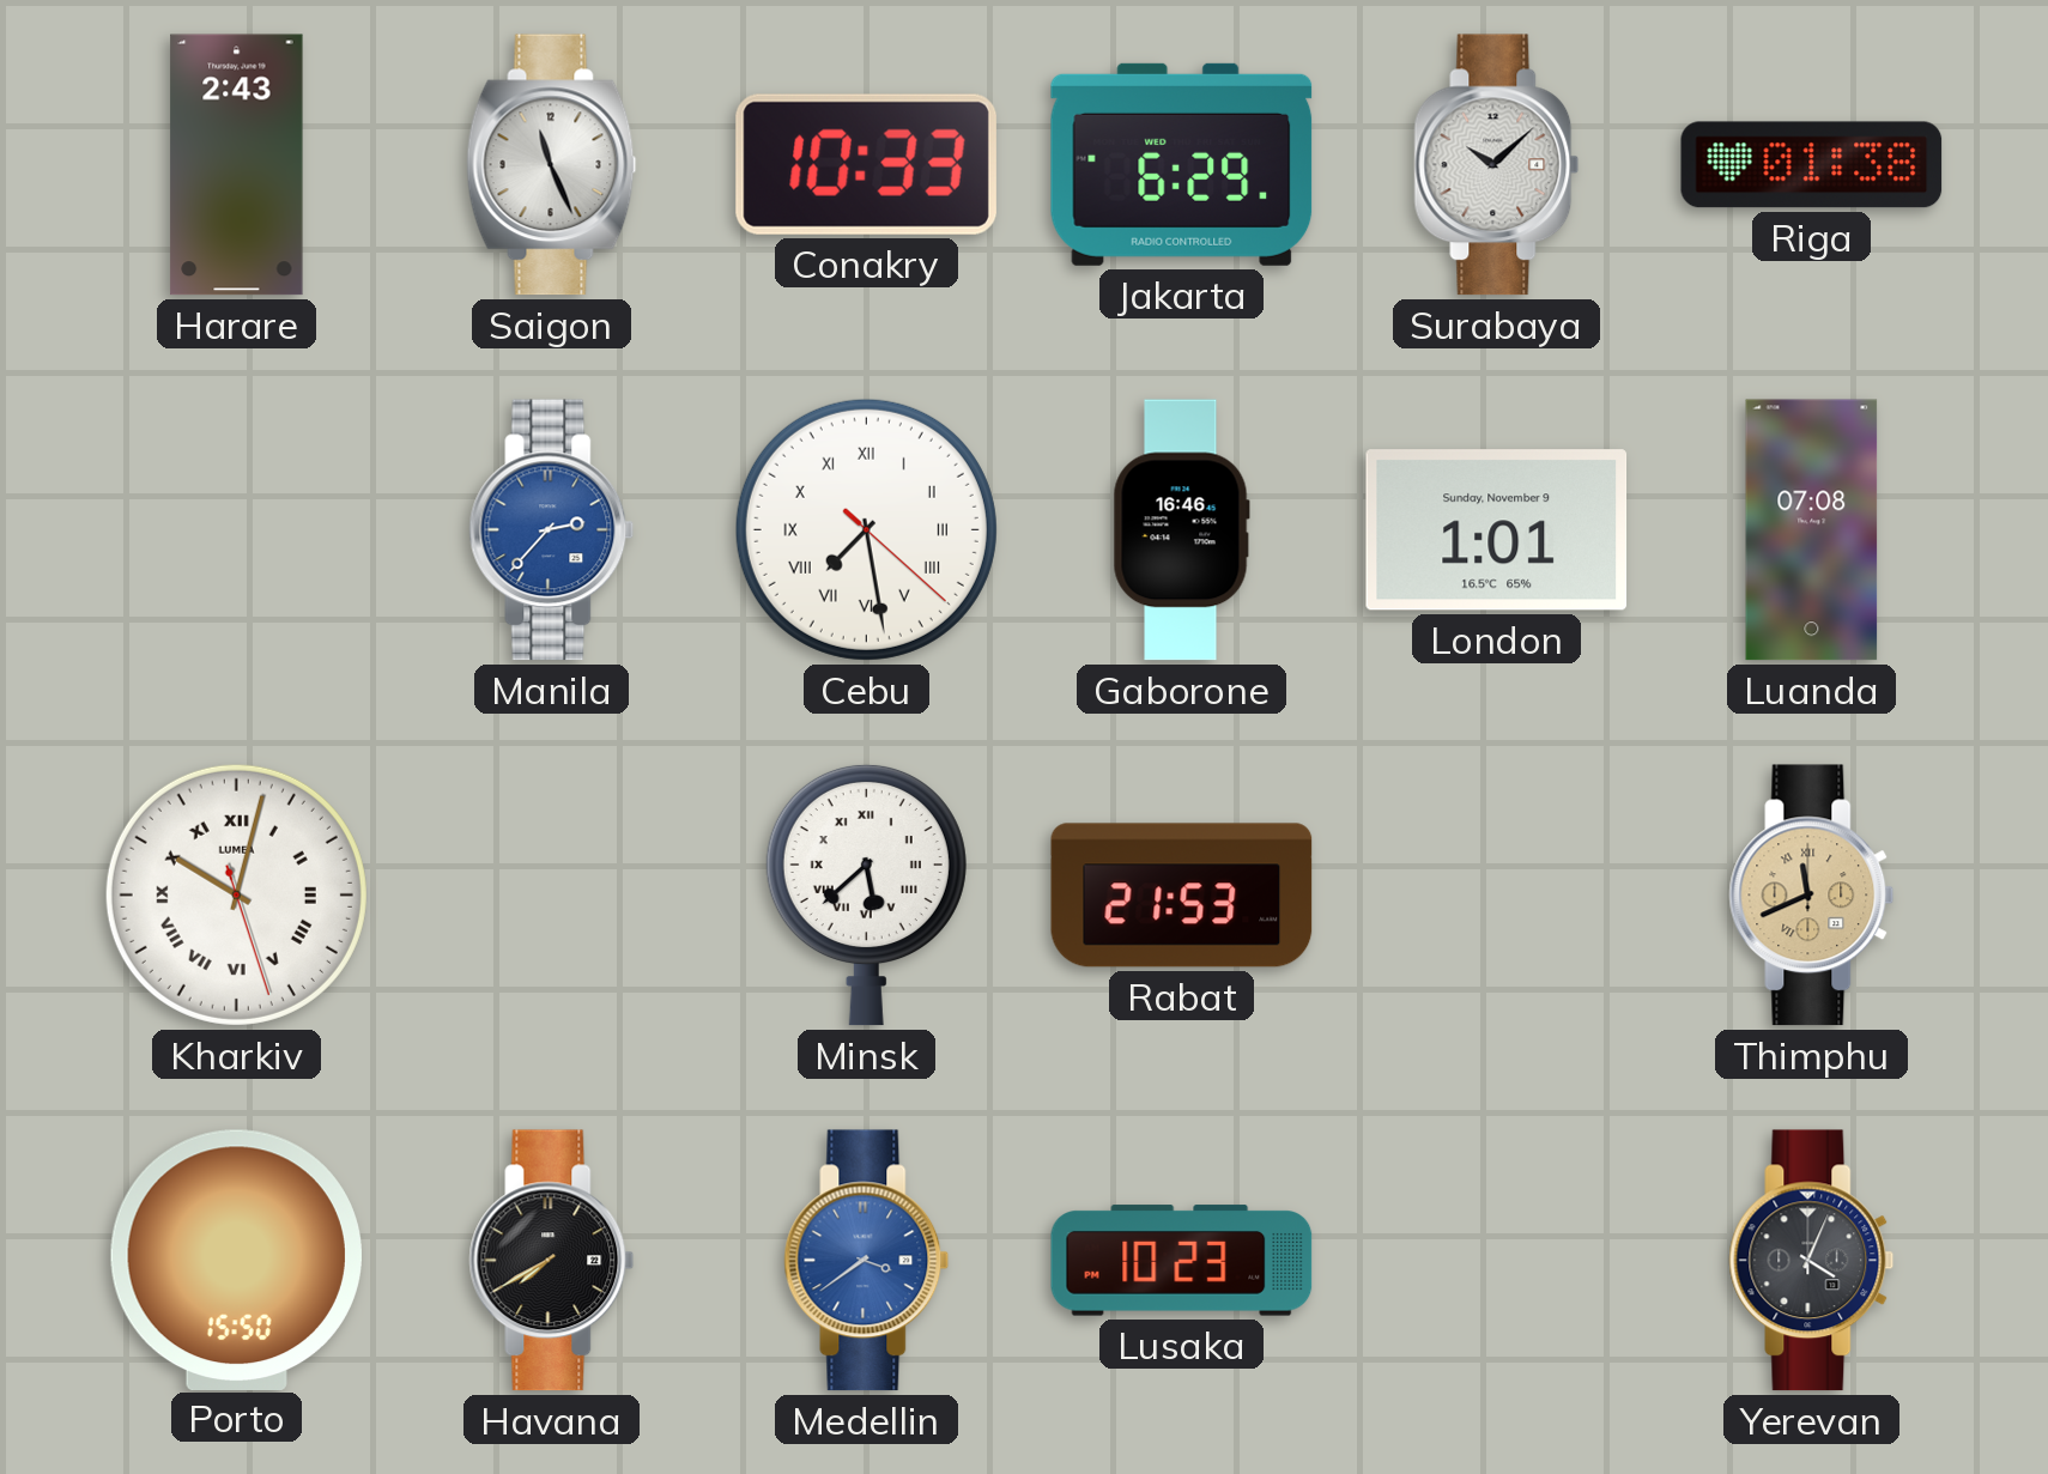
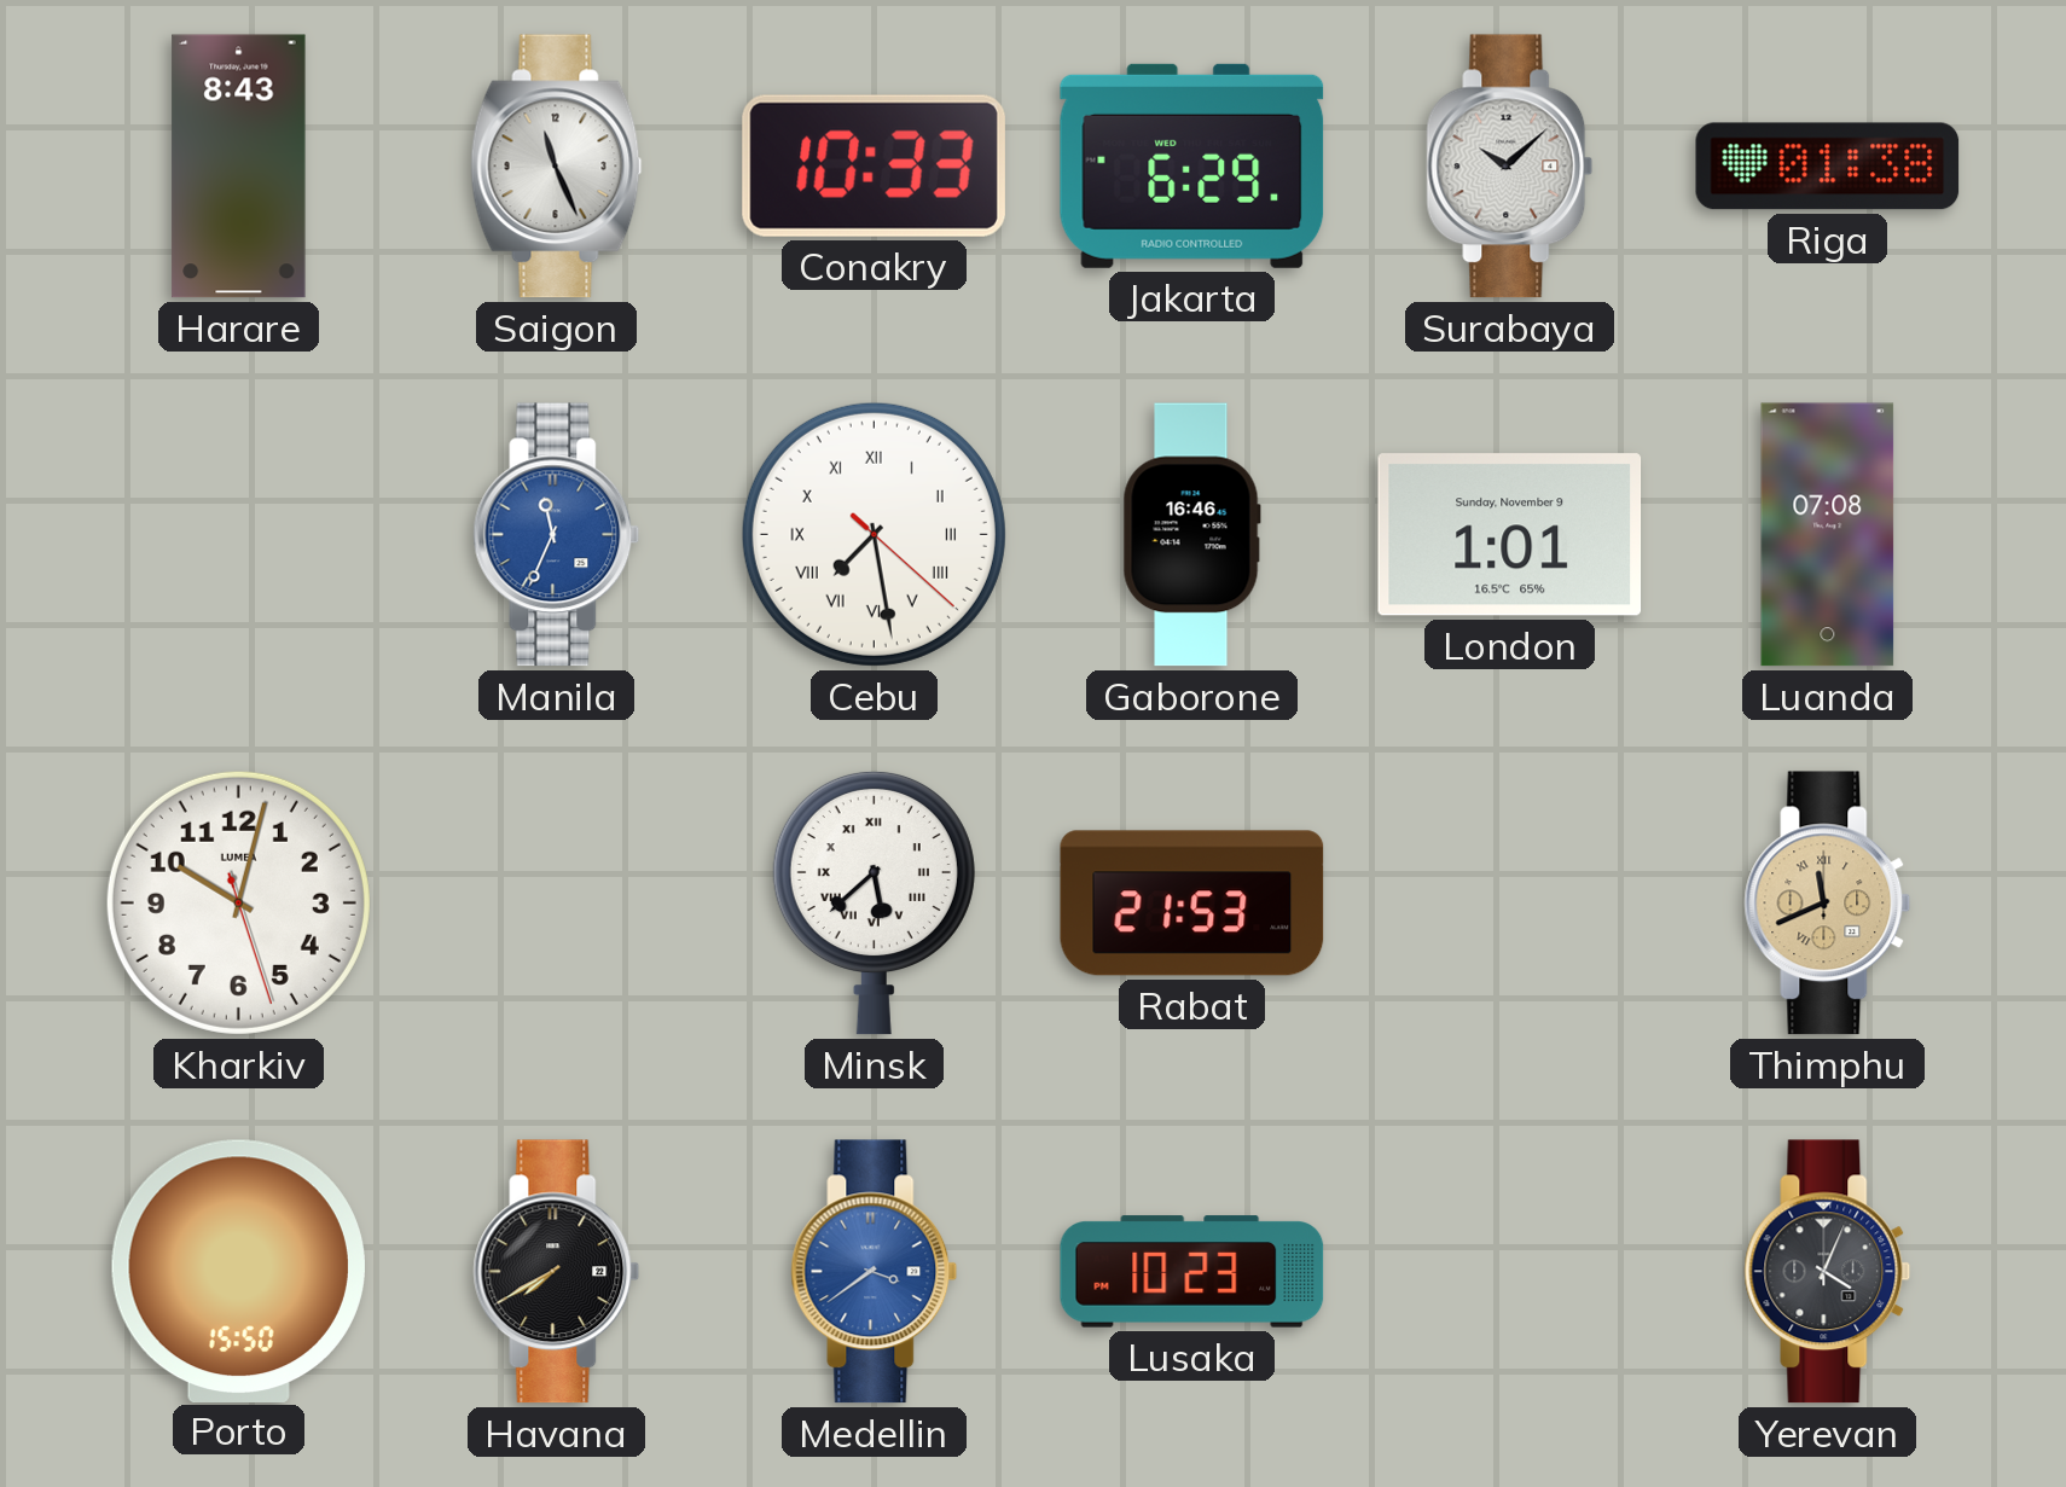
Harare: 2:43 -> 8:43
Manila: 2:37 -> 11:34
Kharkiv numerals: Roman -> Arabic
